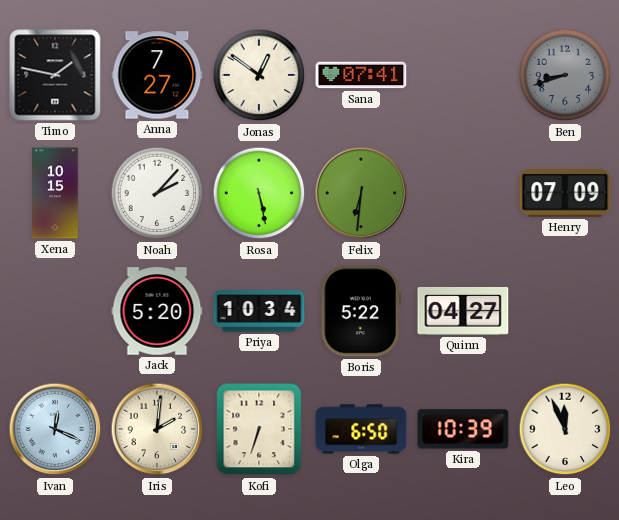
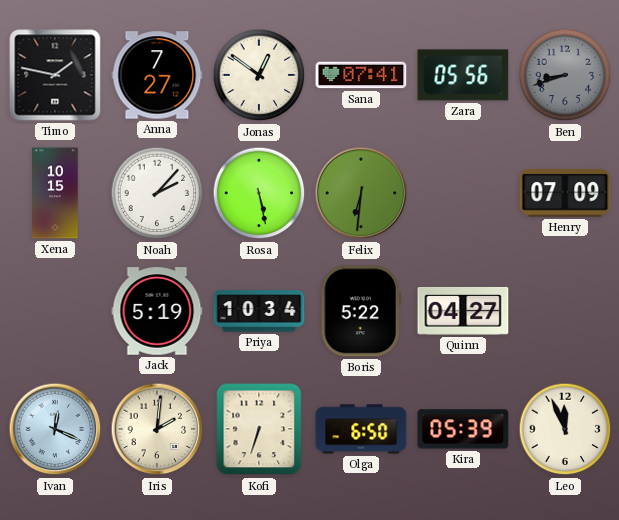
Zara: none -> 05:56
Jack: 5:20 -> 5:19
Kira: 10:39 -> 05:39
